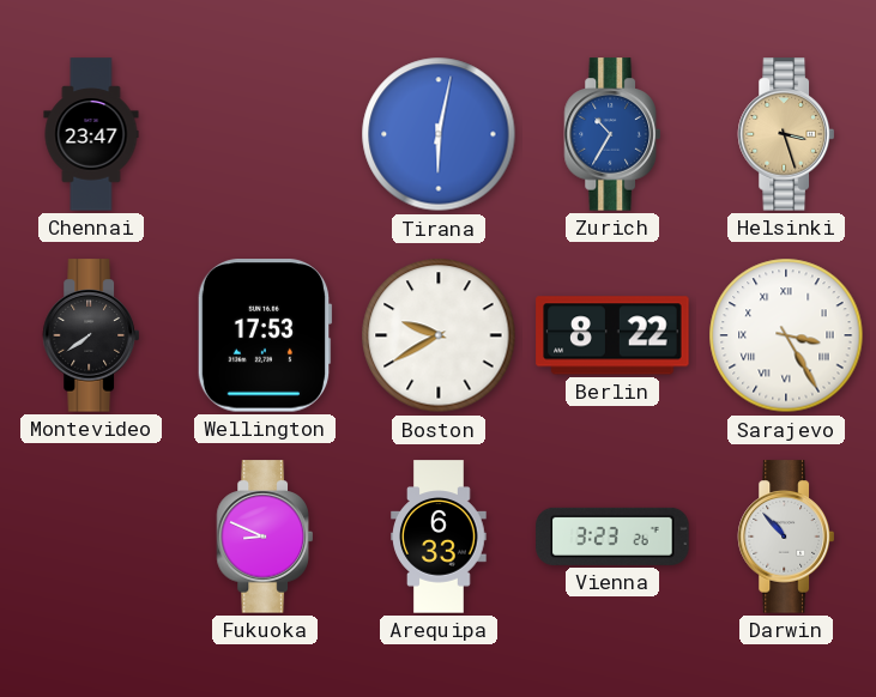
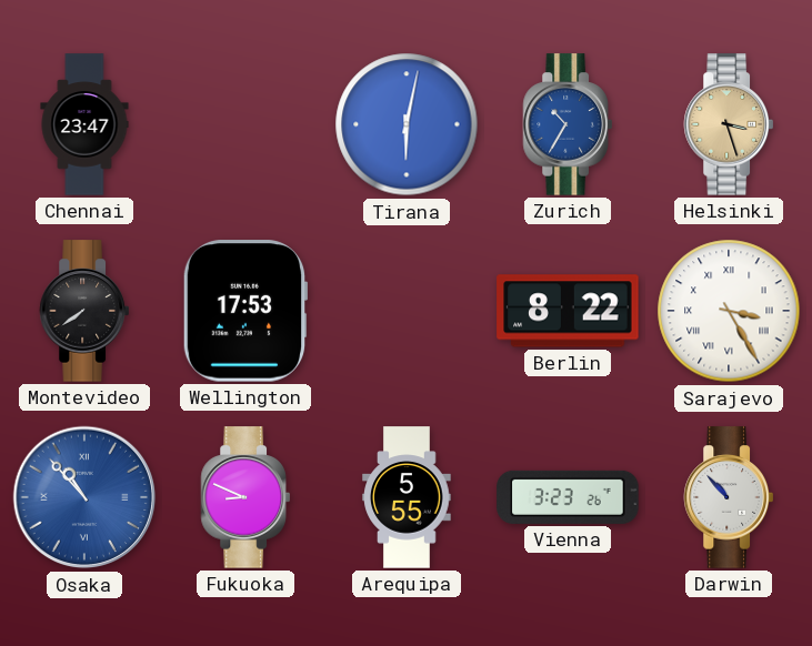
Boston: 9:40 -> none
Osaka: none -> 10:53
Arequipa: 6:33 -> 5:55
